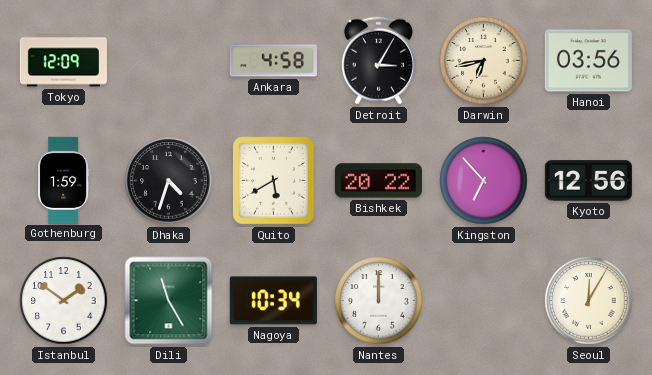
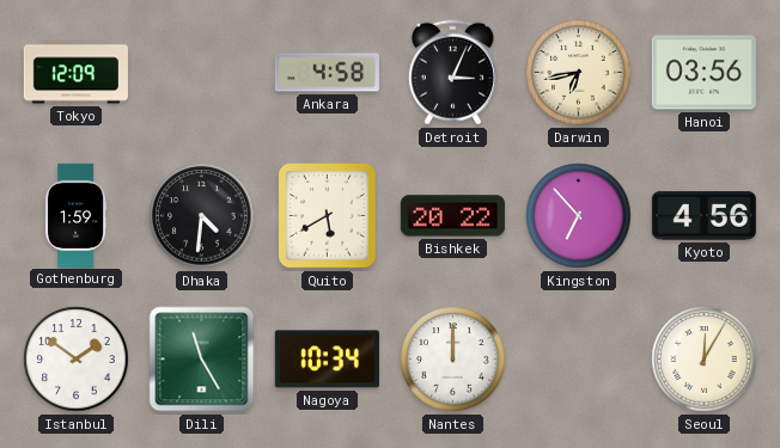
Detroit: 3:05 -> 3:04
Dhaka: 4:33 -> 4:31
Kyoto: 12:56 -> 4:56
